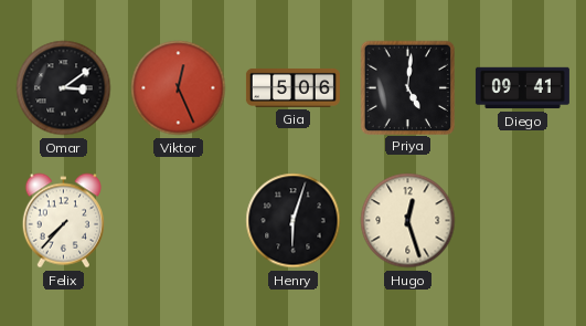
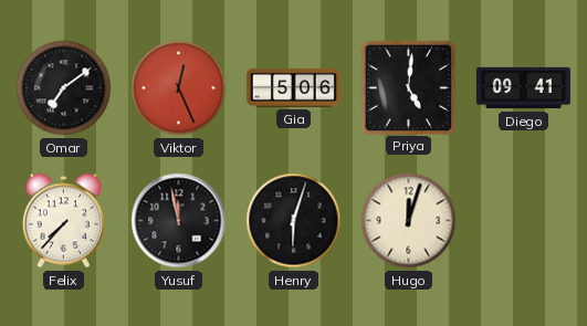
Omar: 3:09 -> 7:09
Yusuf: none -> 11:58
Hugo: 12:27 -> 12:03
